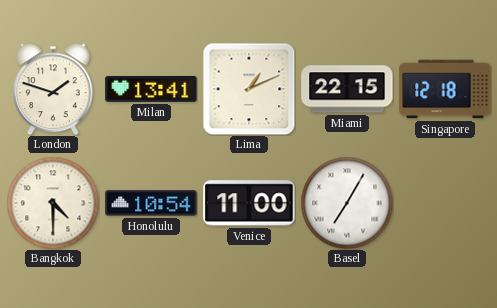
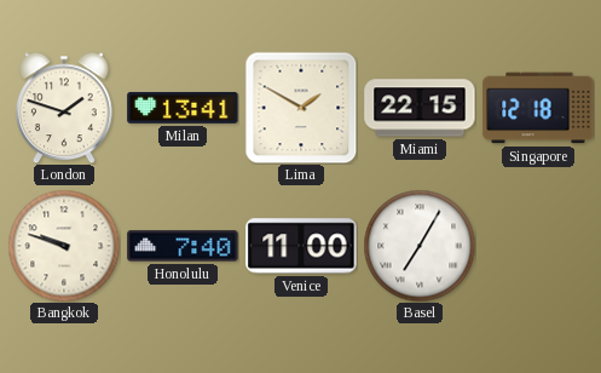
Lima: 1:11 -> 1:50
Bangkok: 4:30 -> 9:48
Honolulu: 10:54 -> 7:40
